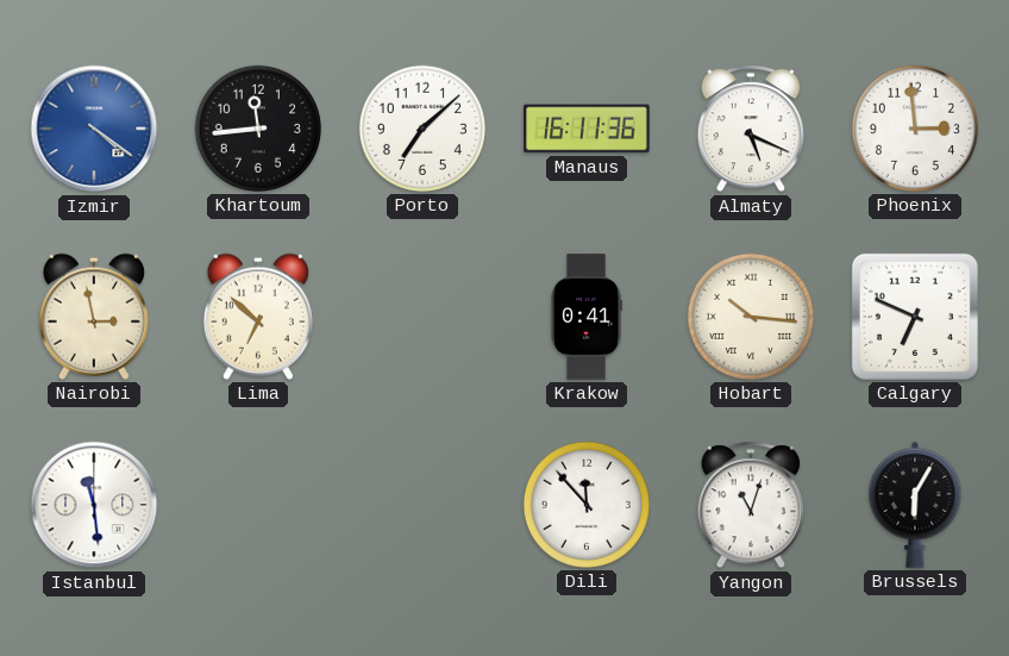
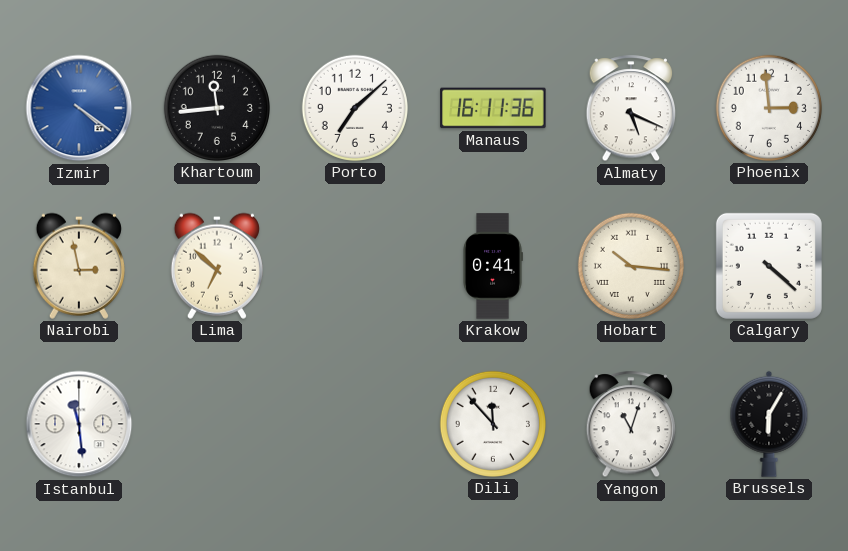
Calgary: 6:49 -> 4:22
